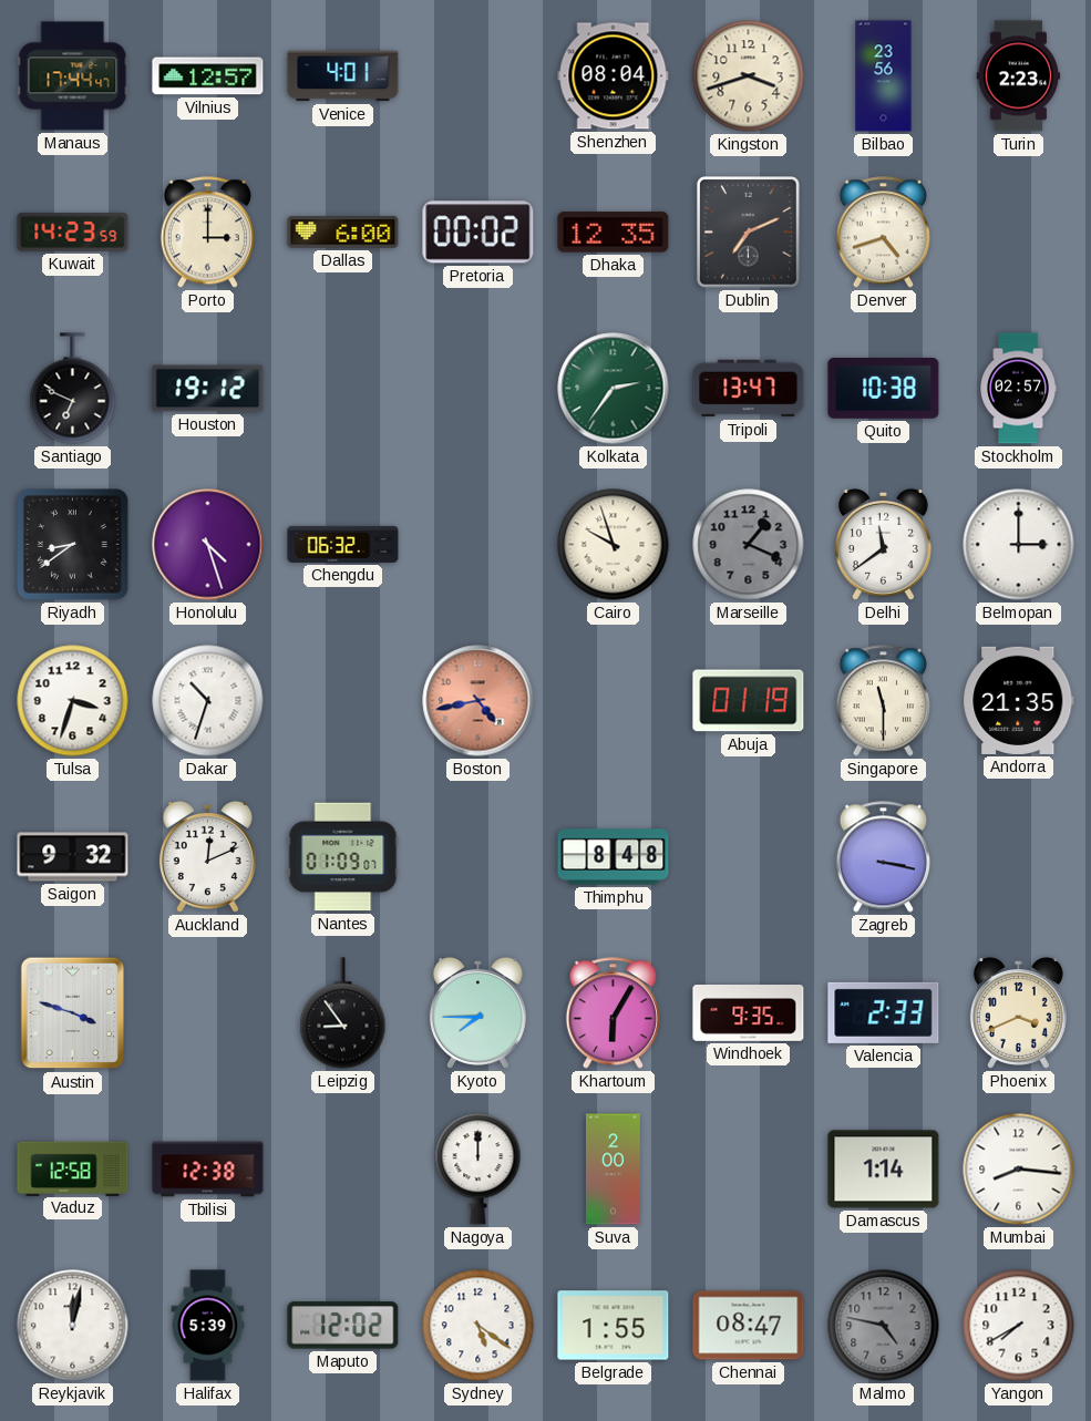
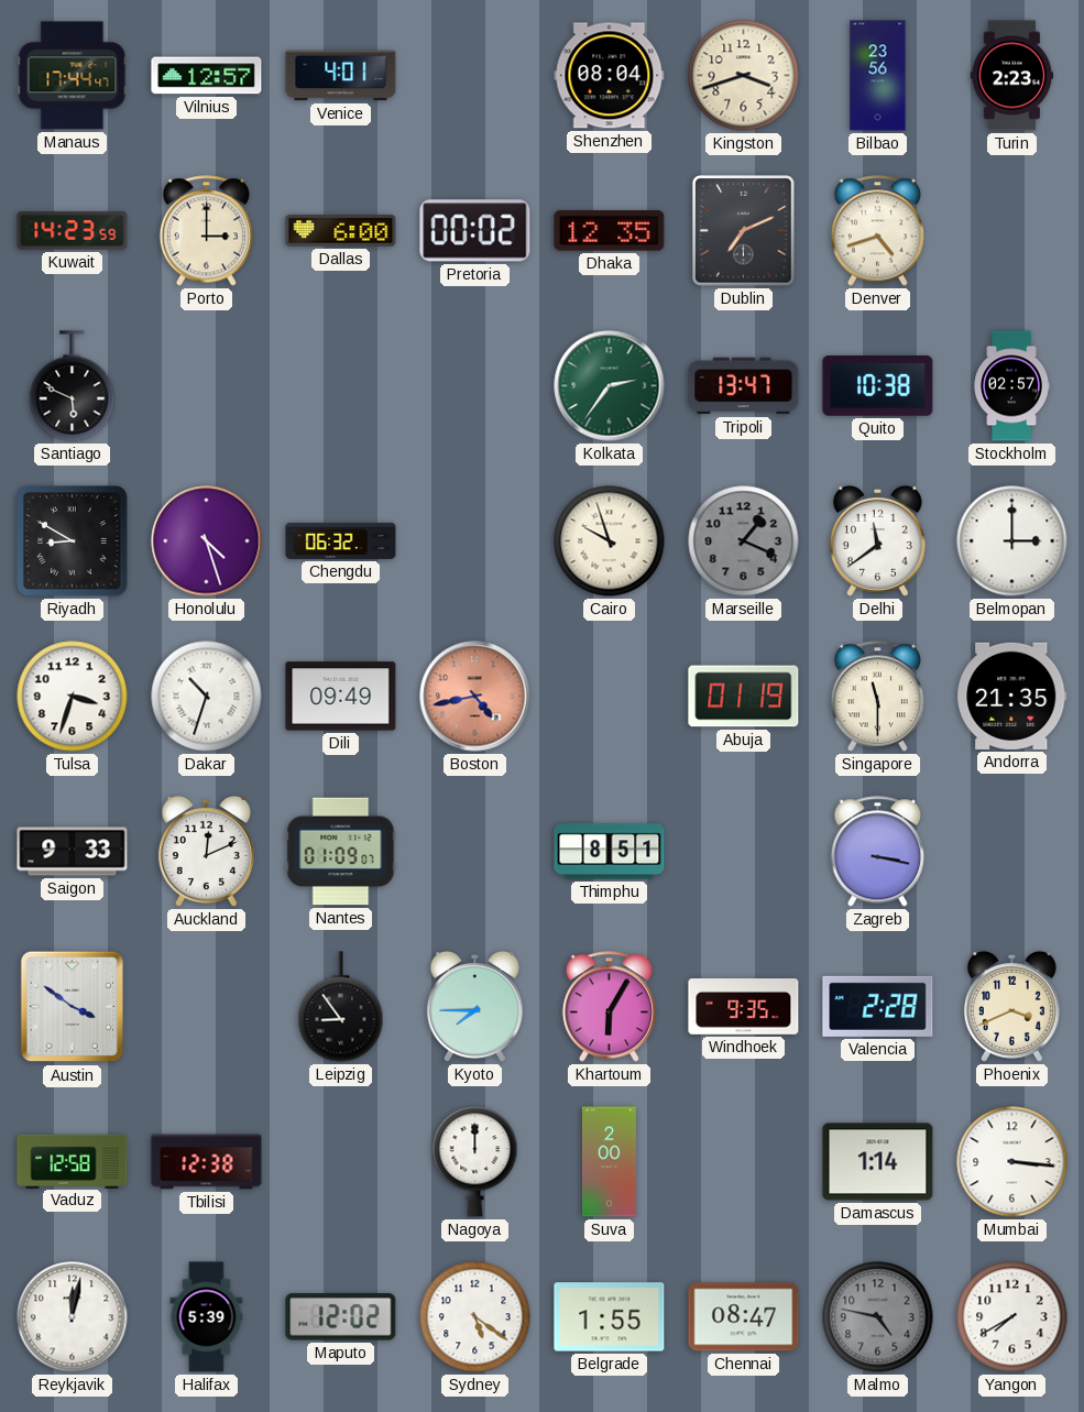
Santiago: 6:49 -> 5:49
Houston: 19:12 -> none
Riyadh: 8:39 -> 8:50
Dili: none -> 09:49
Saigon: 9:32 -> 9:33
Thimphu: 8:48 -> 8:51
Austin: 3:48 -> 3:51
Valencia: 2:33 -> 2:28
Mumbai: 8:16 -> 3:16
